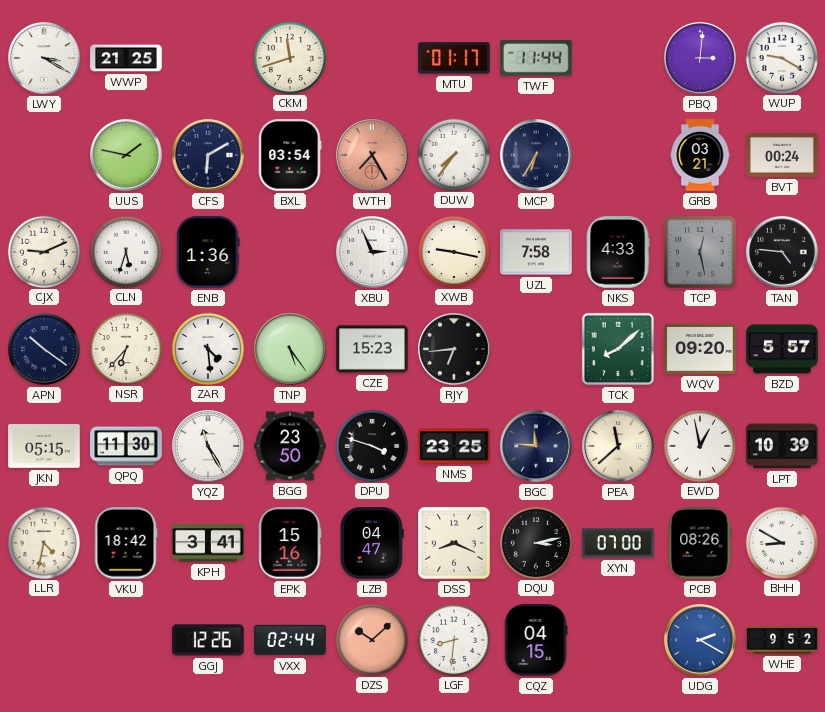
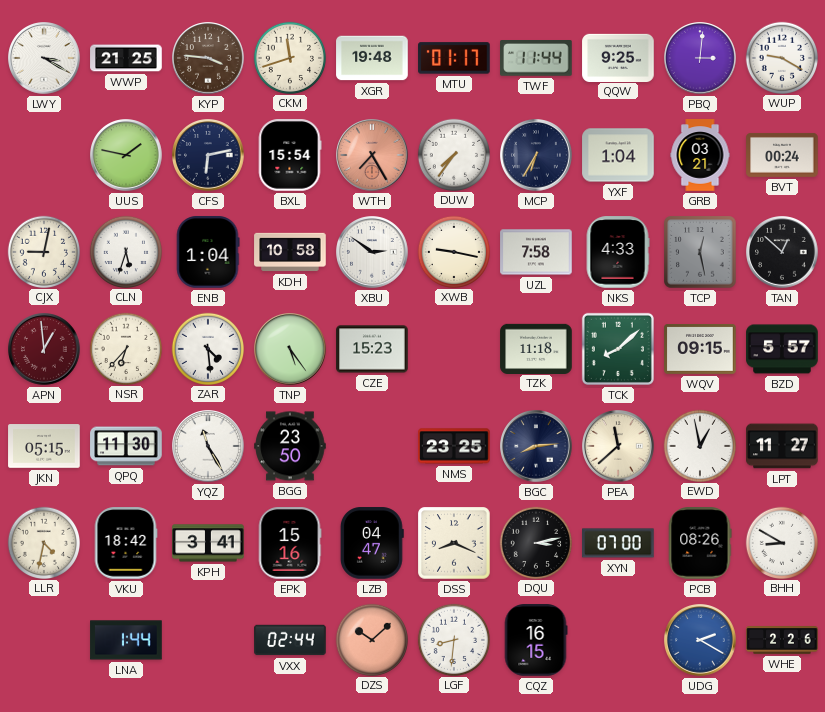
KYP: none -> 3:46
XGR: none -> 19:48
QQW: none -> 9:25
CFS: 6:10 -> 6:13
BXL: 03:54 -> 15:54
YXF: none -> 1:04
CJX: 9:11 -> 9:02
ENB: 1:36 -> 1:04
KDH: none -> 10:58
XBU: 2:56 -> 2:51
TAN: 4:46 -> 12:52
APN: 10:21 -> 12:59
APN dial: navy -> burgundy
RJY: 6:44 -> none
TZK: none -> 11:18
WQV: 09:20 -> 09:15
DPU: 3:48 -> none
BGC: 11:46 -> 8:14
LPT: 10:39 -> 11:27
LNA: none -> 1:44
GGJ: 12:26 -> none
CQZ: 04:15 -> 16:15
WHE: 9:52 -> 2:26
